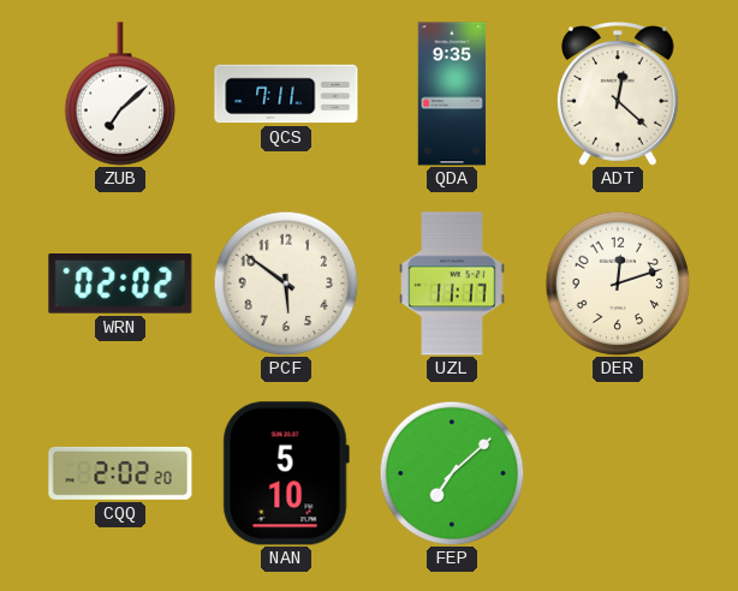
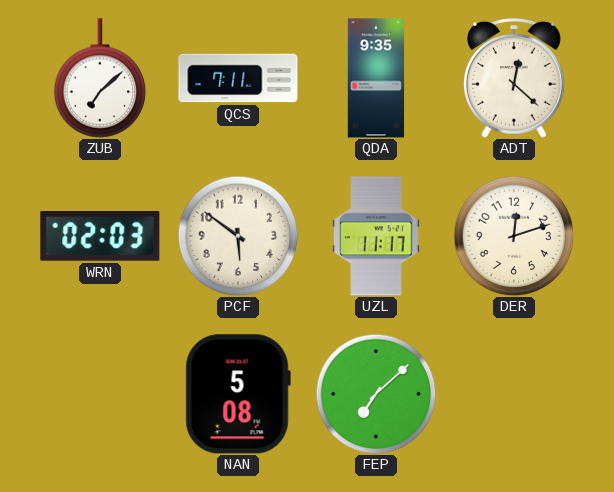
WRN: 02:02 -> 02:03
CQQ: 2:02 -> none
NAN: 5:10 -> 5:08
